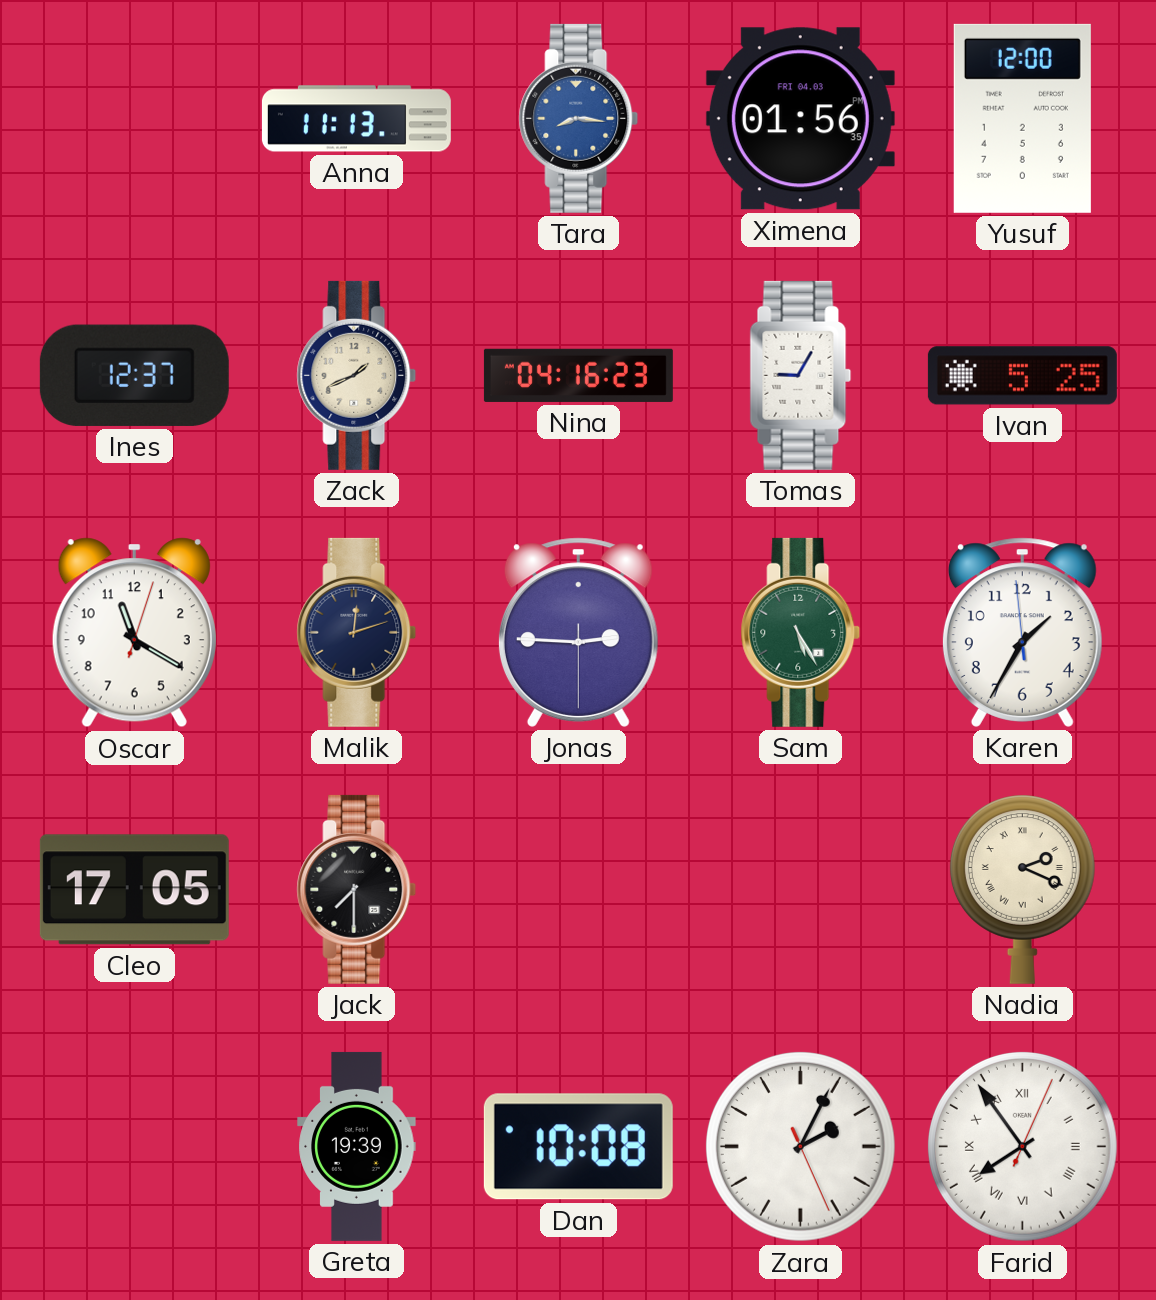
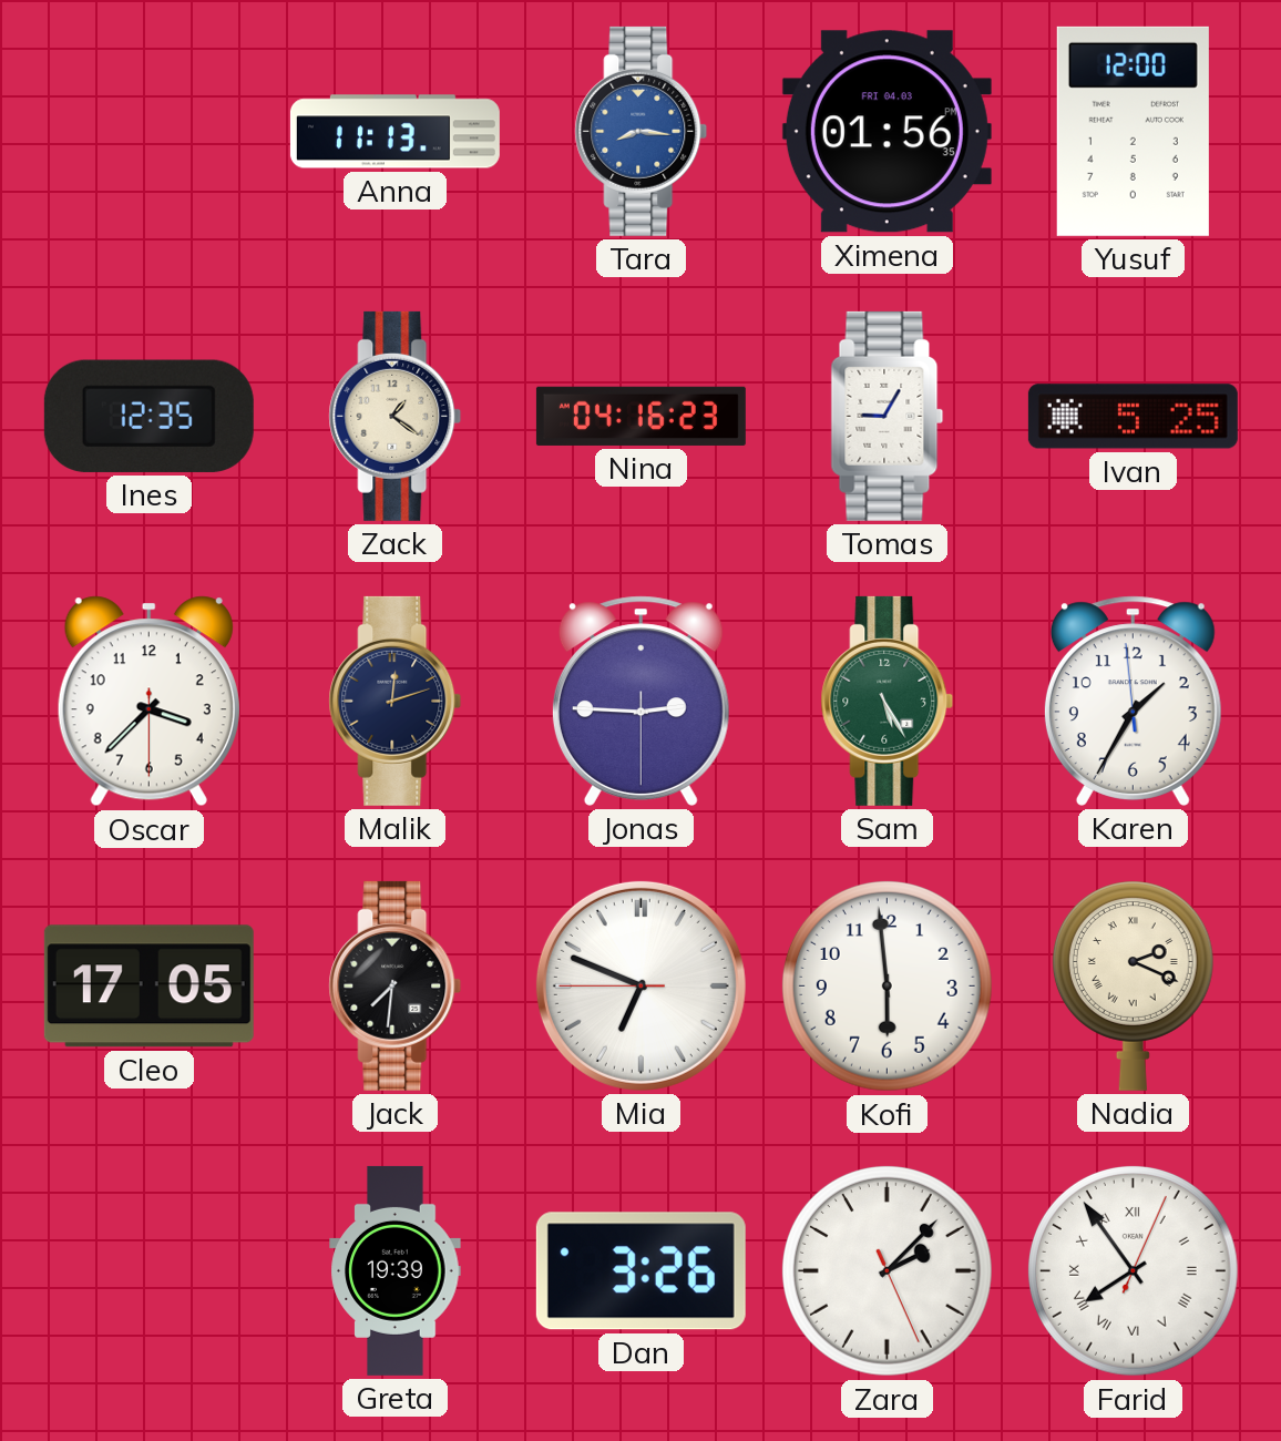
Ines: 12:37 -> 12:35
Zack: 1:41 -> 1:21
Oscar: 11:20 -> 3:37
Jack: 7:30 -> 7:31
Mia: none -> 6:48
Kofi: none -> 5:59
Dan: 10:08 -> 3:26
Zara: 2:04 -> 2:07
